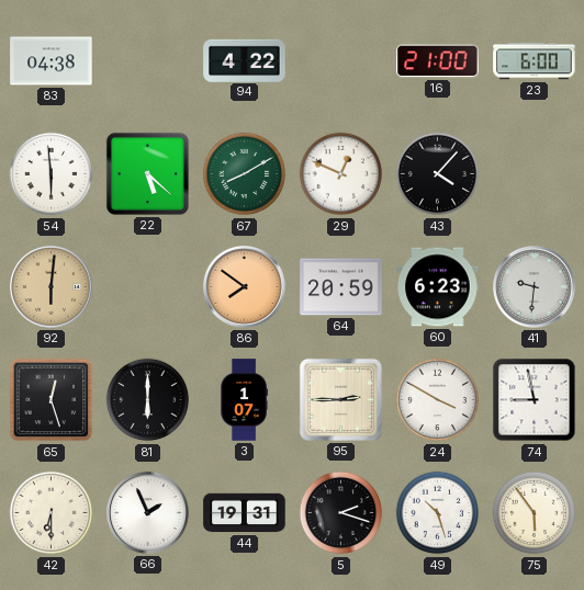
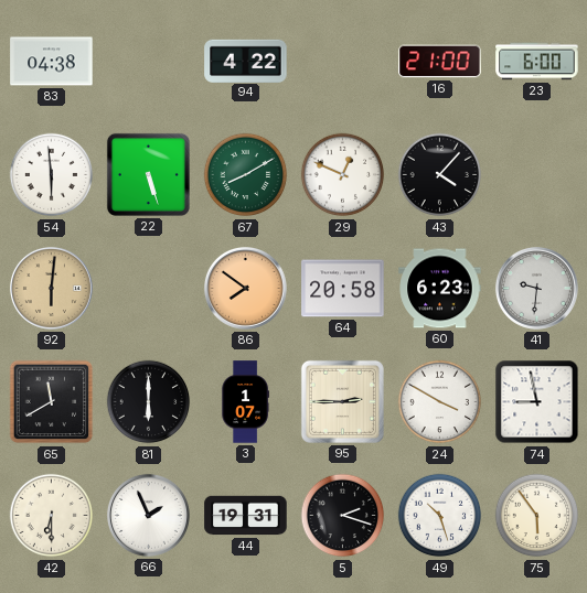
22: 5:22 -> 5:27
64: 20:59 -> 20:58
65: 12:27 -> 11:40
